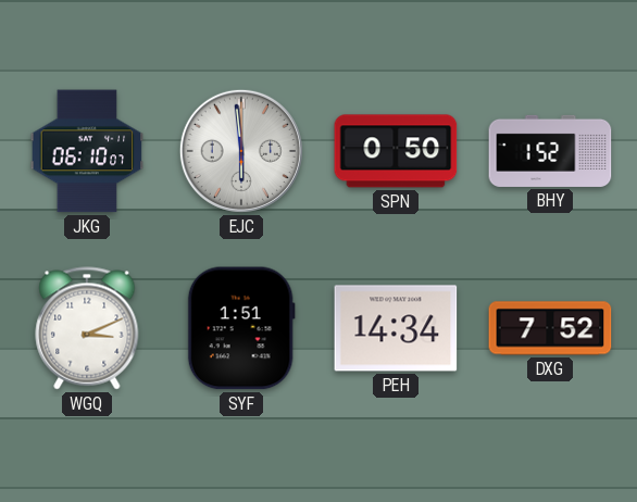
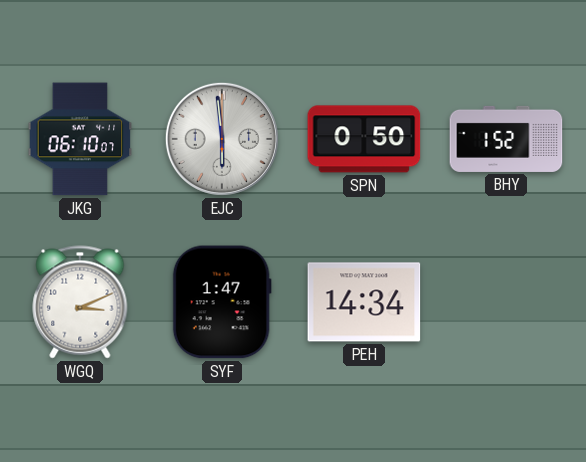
SYF: 1:51 -> 1:47
DXG: 7:52 -> none
